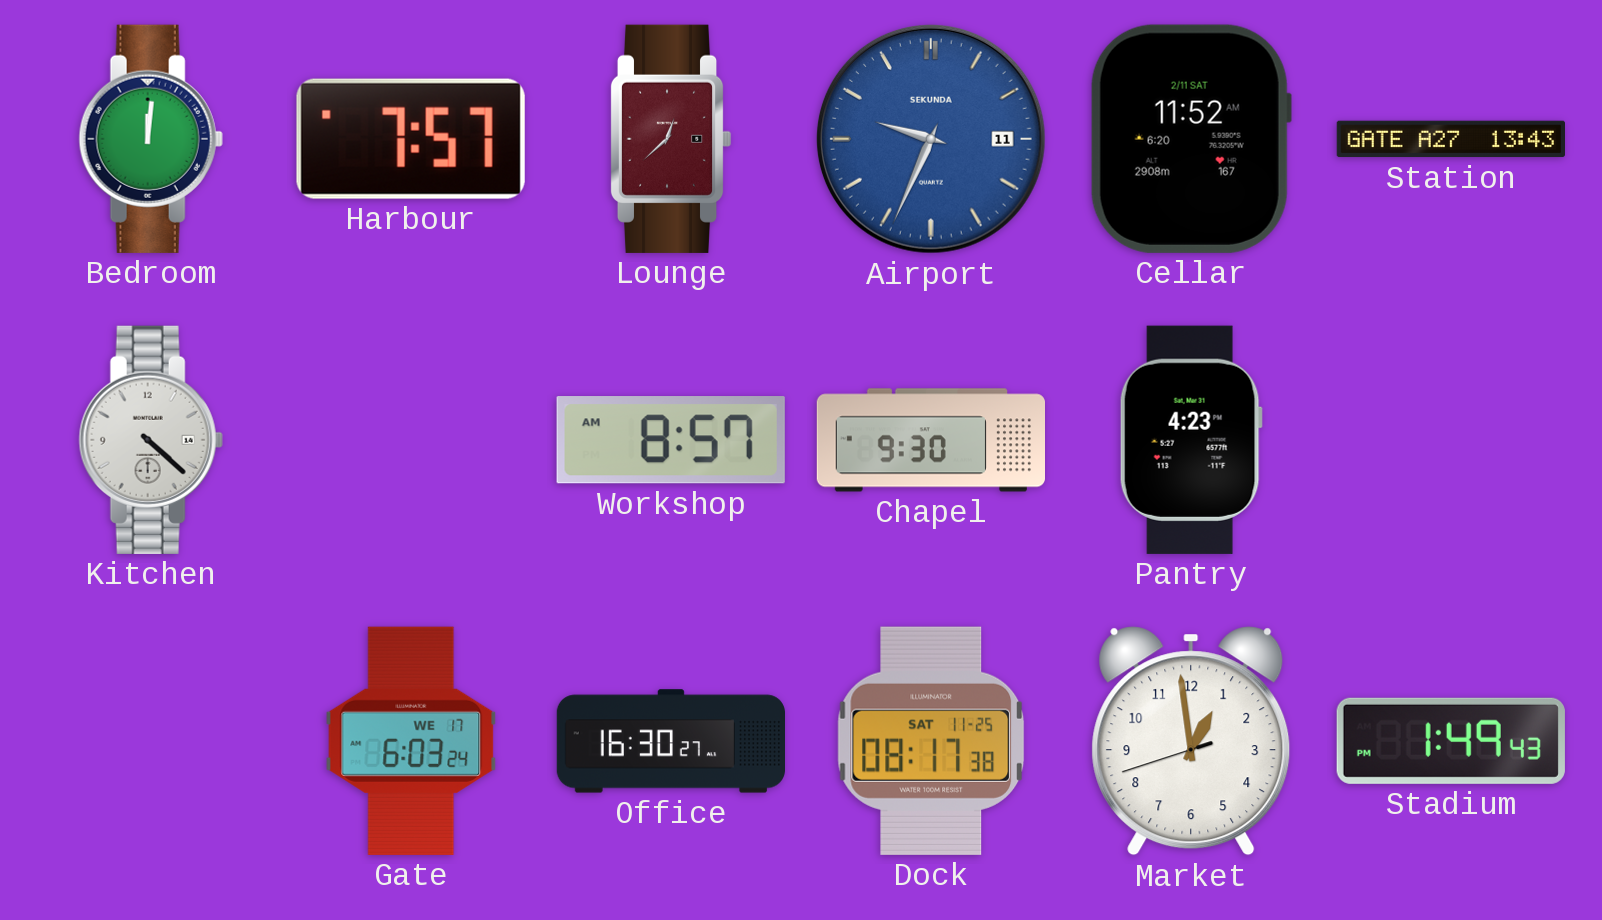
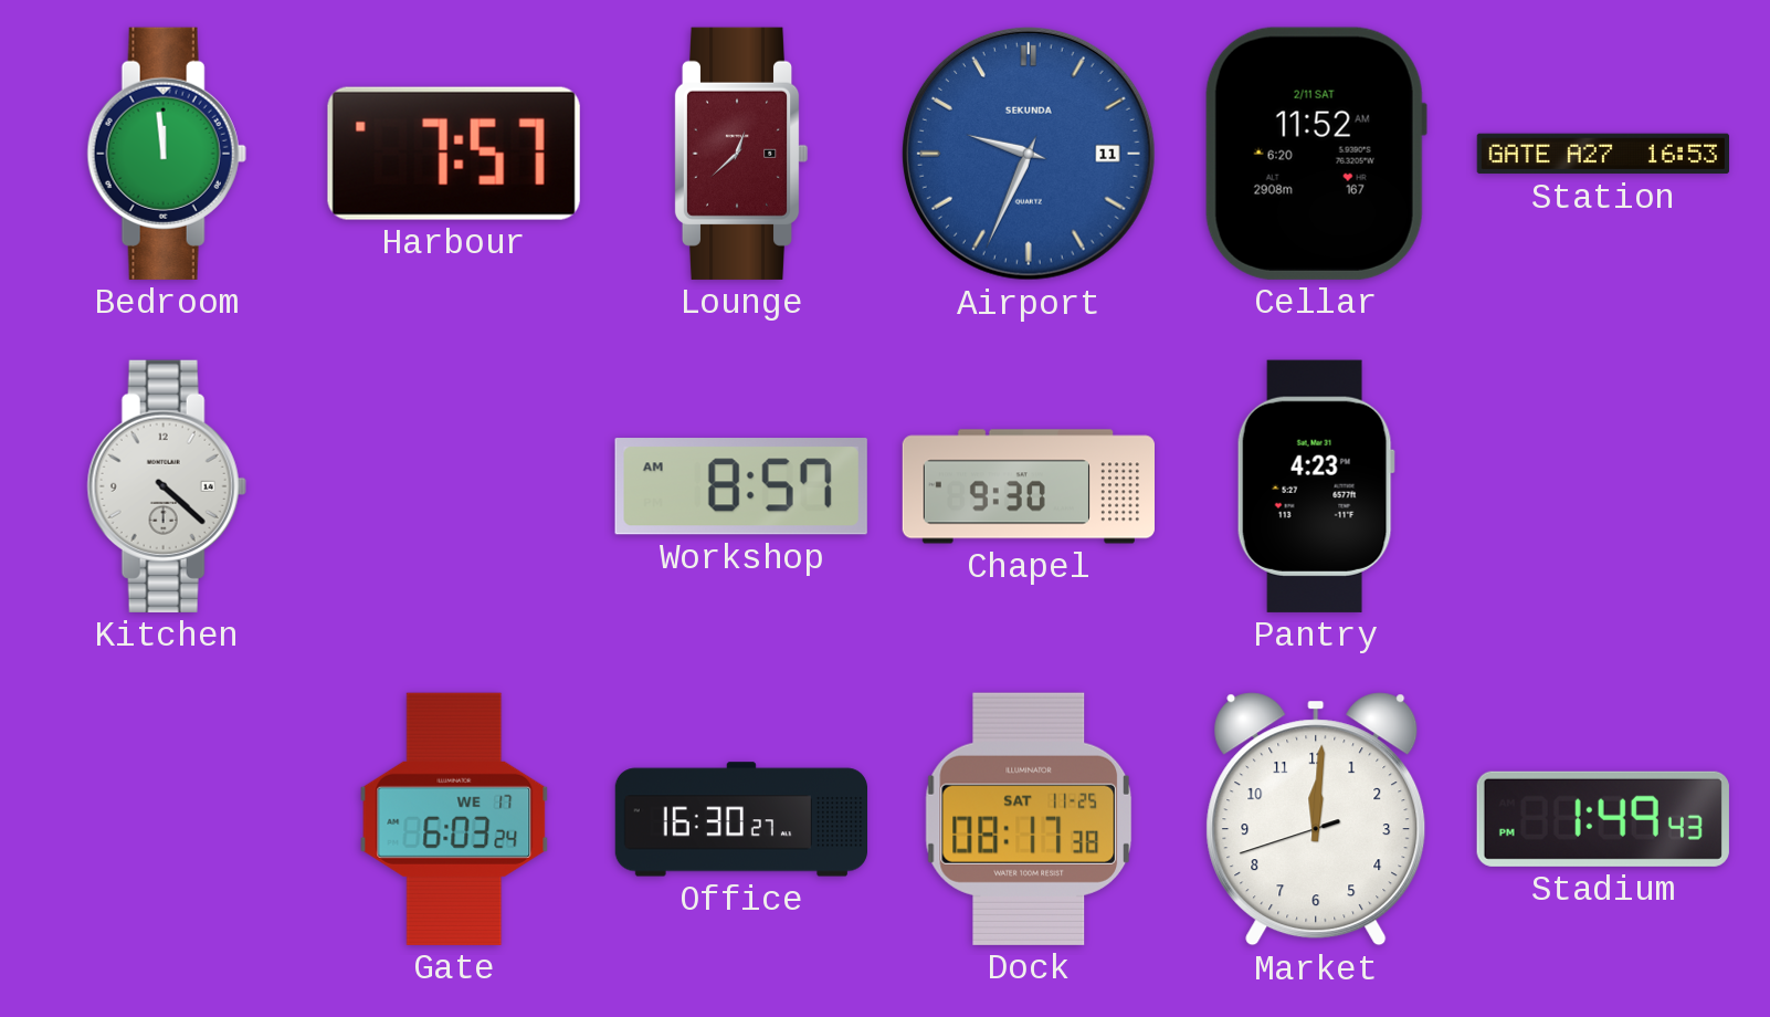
Bedroom: 12:01 -> 11:59
Station: 13:43 -> 16:53
Market: 12:58 -> 12:00
